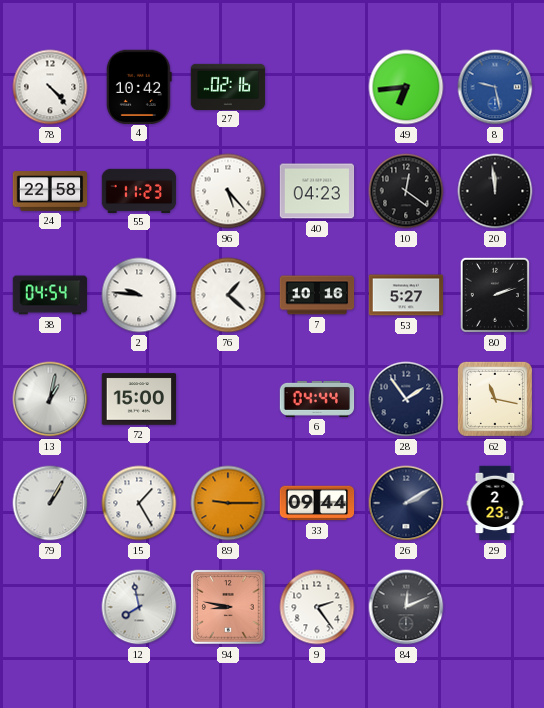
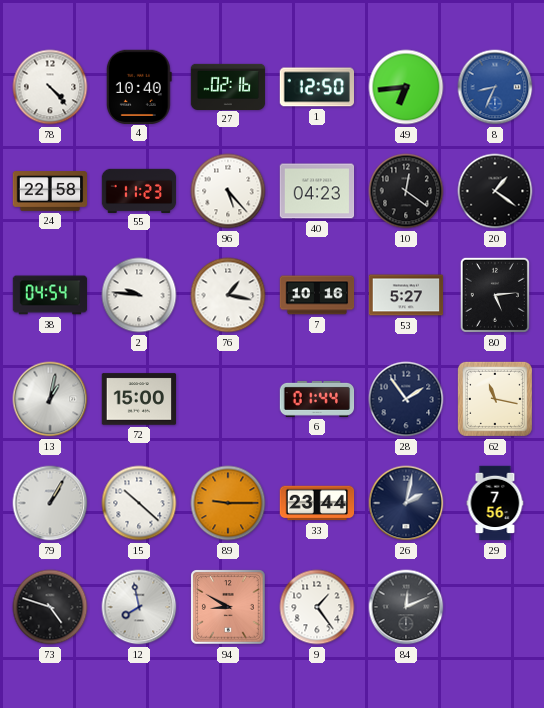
4: 10:42 -> 10:40
1: none -> 12:50
8: 9:28 -> 8:34
20: 11:59 -> 1:21
76: 1:22 -> 1:17
80: 2:12 -> 5:14
6: 04:44 -> 01:44
15: 1:25 -> 10:22
33: 09:44 -> 23:44
26: 2:10 -> 2:02
29: 2:23 -> 7:56
73: none -> 4:48
94: 8:47 -> 8:50
9: 2:24 -> 1:24
